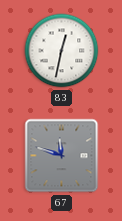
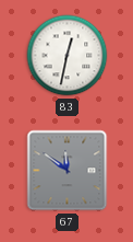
67: 11:48 -> 11:51
